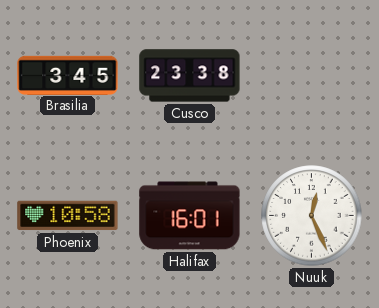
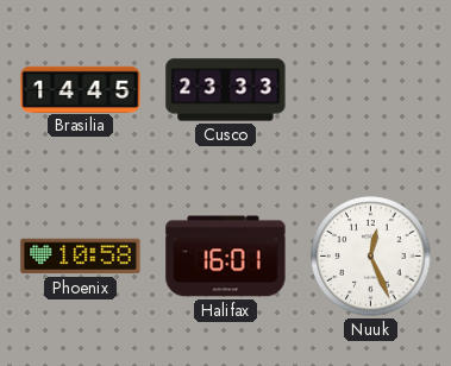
Brasilia: 3:45 -> 14:45
Cusco: 23:38 -> 23:33
